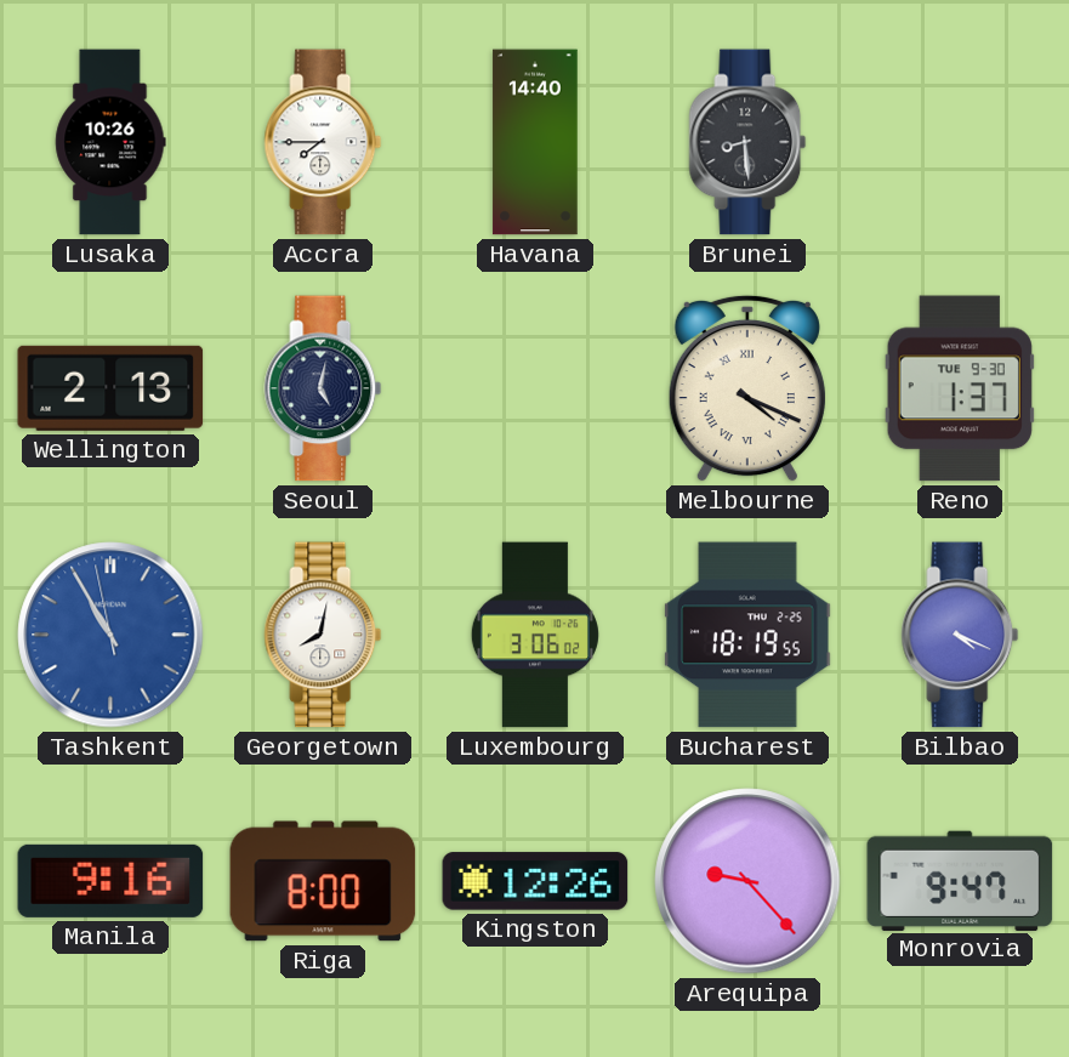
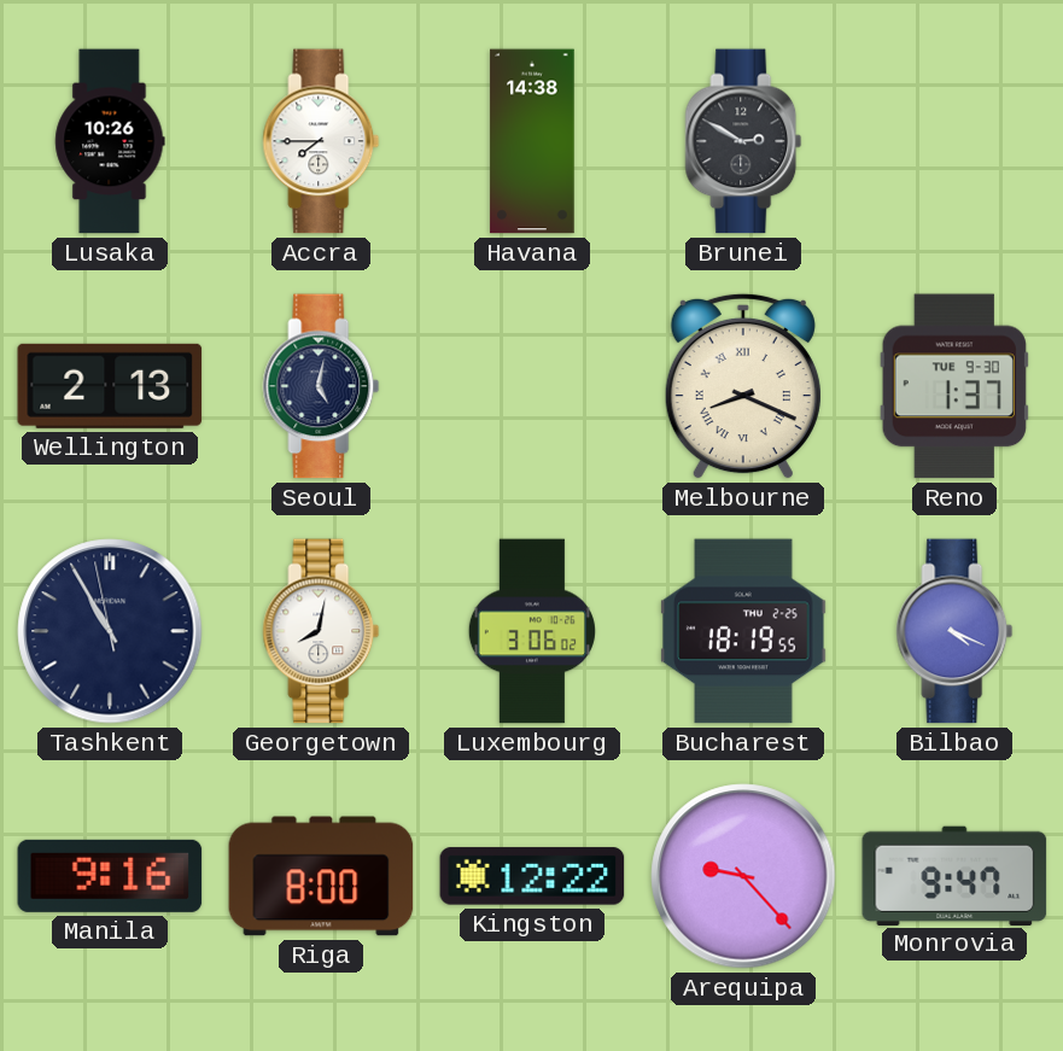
Havana: 14:40 -> 14:38
Brunei: 8:29 -> 2:50
Melbourne: 4:19 -> 8:19
Tashkent dial: blue -> navy
Kingston: 12:26 -> 12:22
